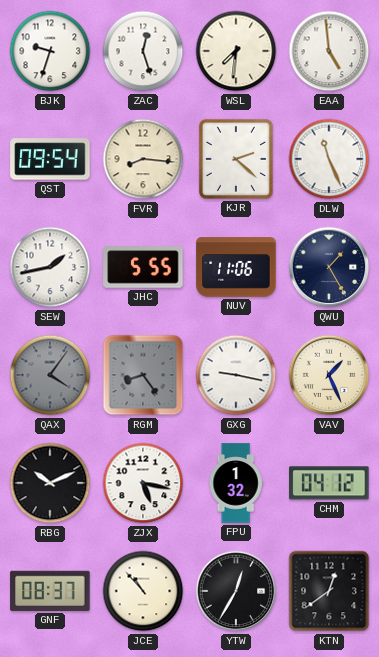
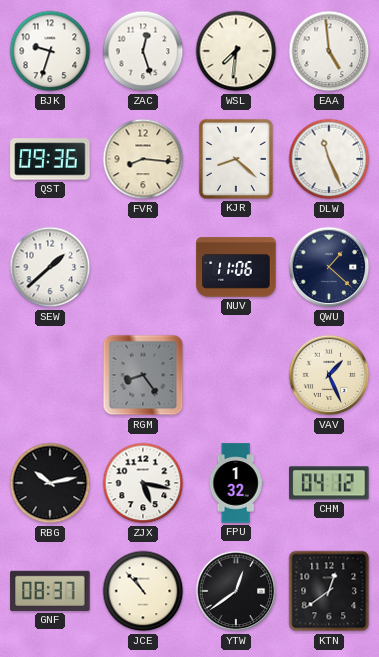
QST: 09:54 -> 09:36
KJR: 2:22 -> 8:22
SEW: 1:43 -> 1:38
JHC: 5:55 -> none
QWU: 1:25 -> 1:22
QAX: 4:06 -> none
GXG: 9:17 -> none
RBG: 10:11 -> 10:13
YTW: 12:35 -> 12:39
